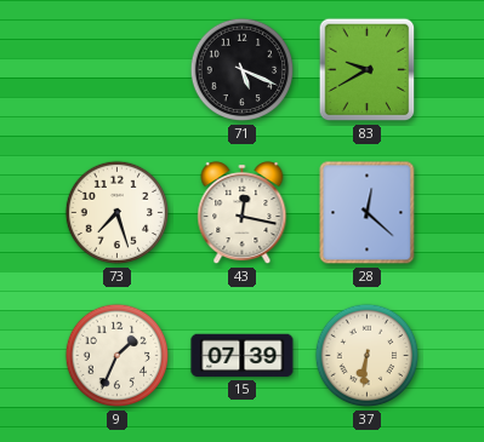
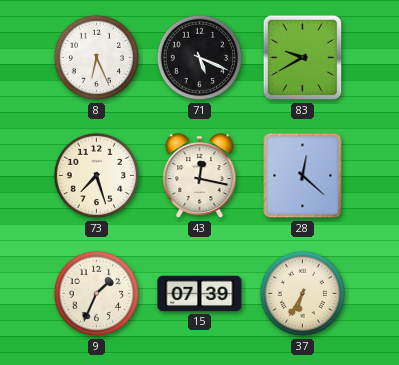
8: none -> 6:26
37: 6:31 -> 6:35
